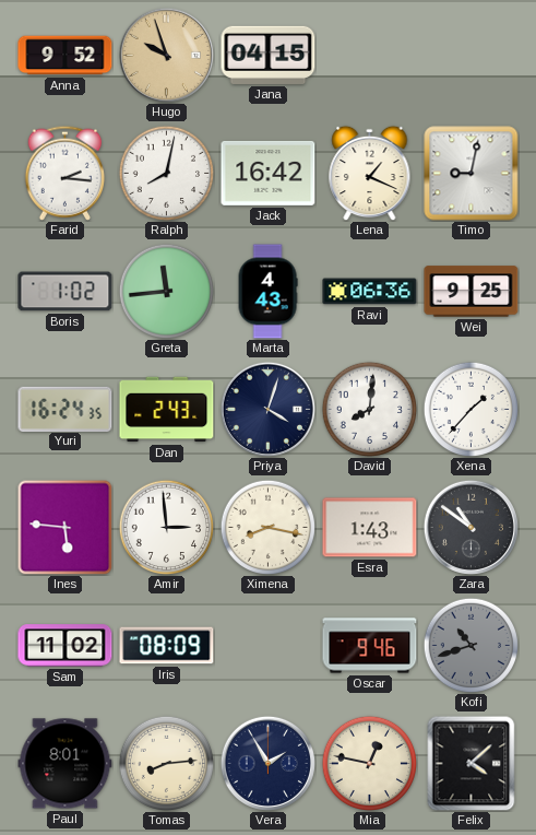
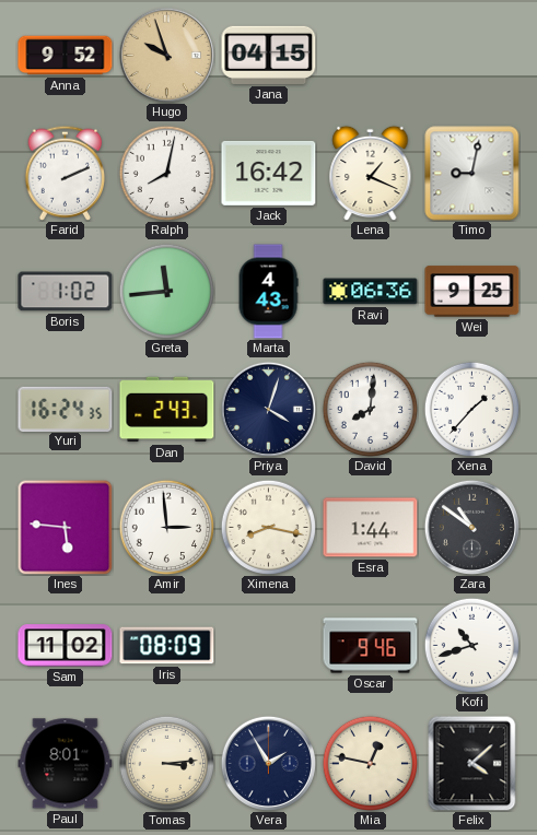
Farid: 2:16 -> 2:11
Esra: 1:43 -> 1:44
Kofi dial: grey -> white
Tomas: 8:14 -> 3:14
